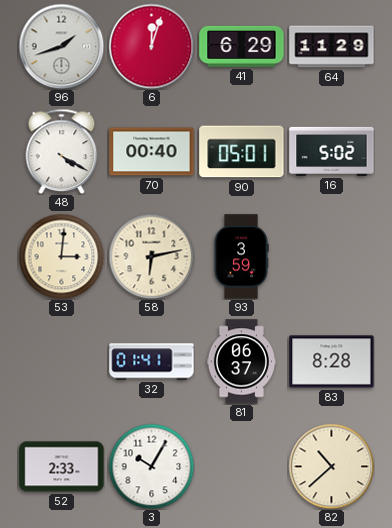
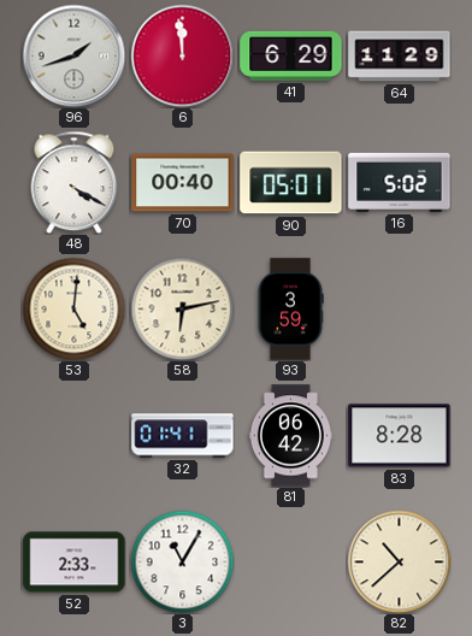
6: 12:03 -> 11:59
53: 3:01 -> 5:01
81: 06:37 -> 06:42
3: 10:05 -> 11:05
